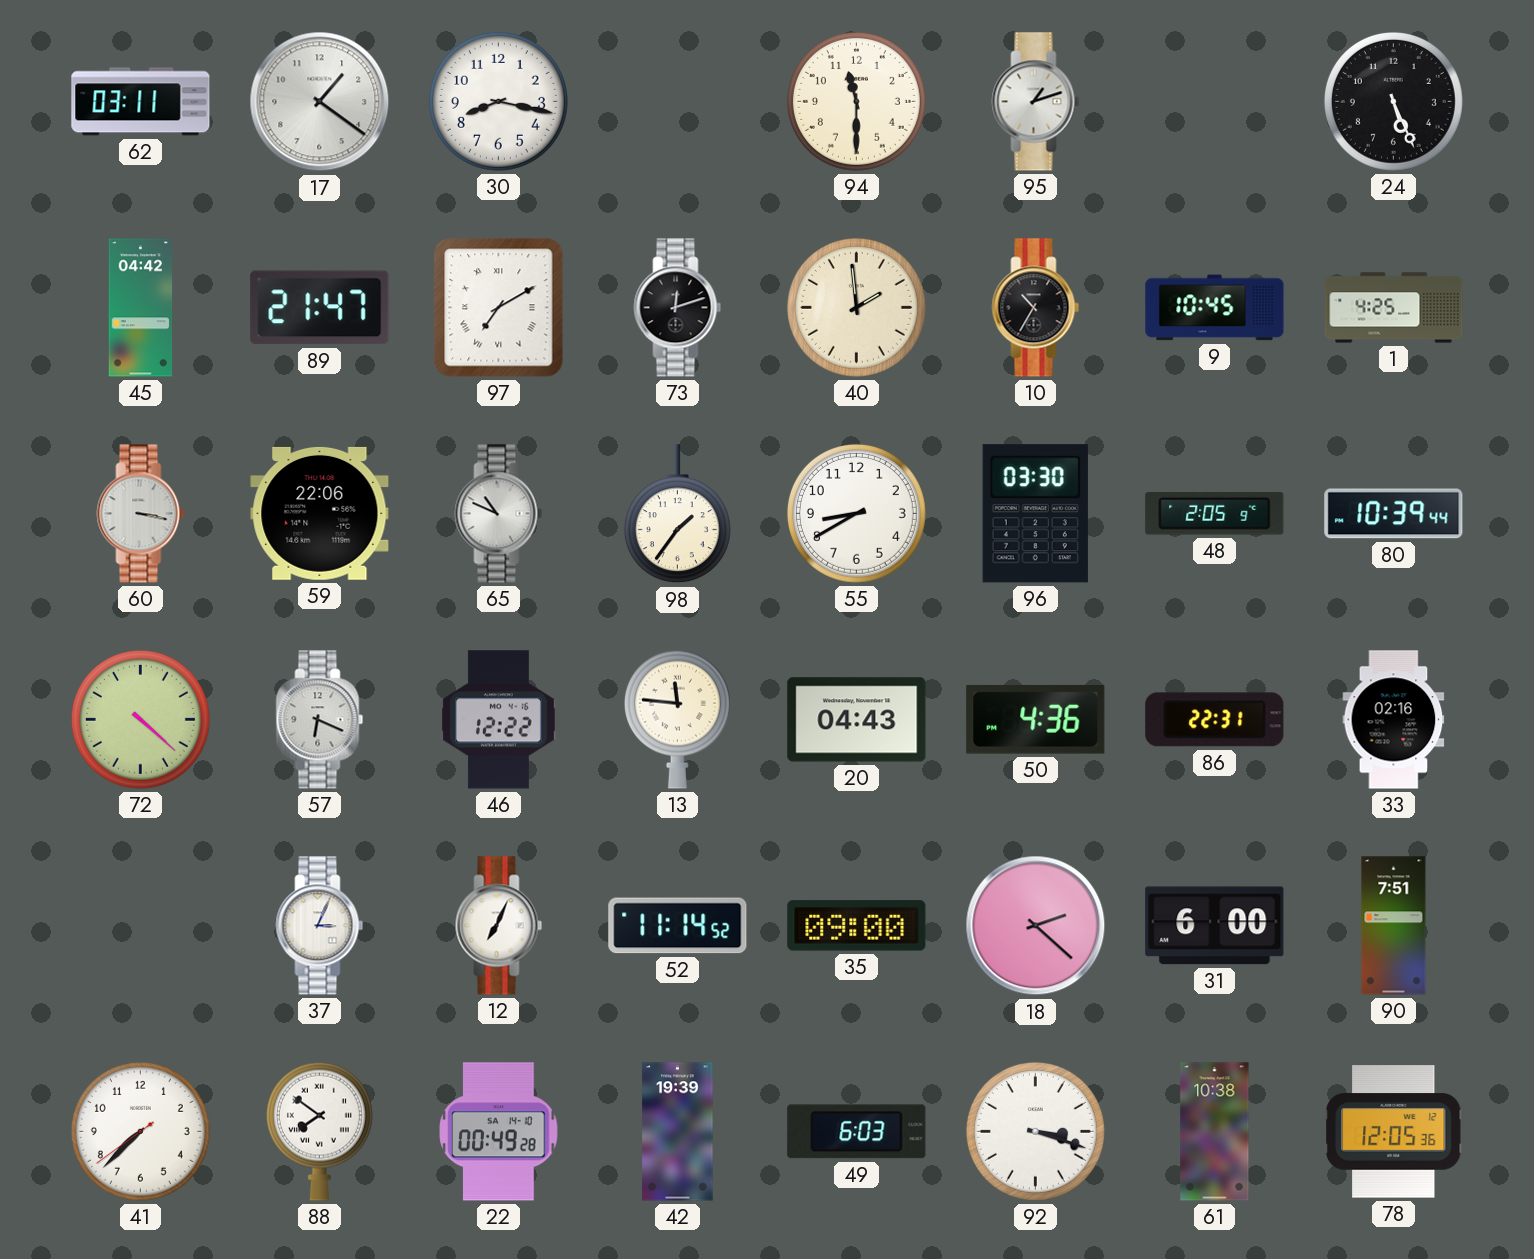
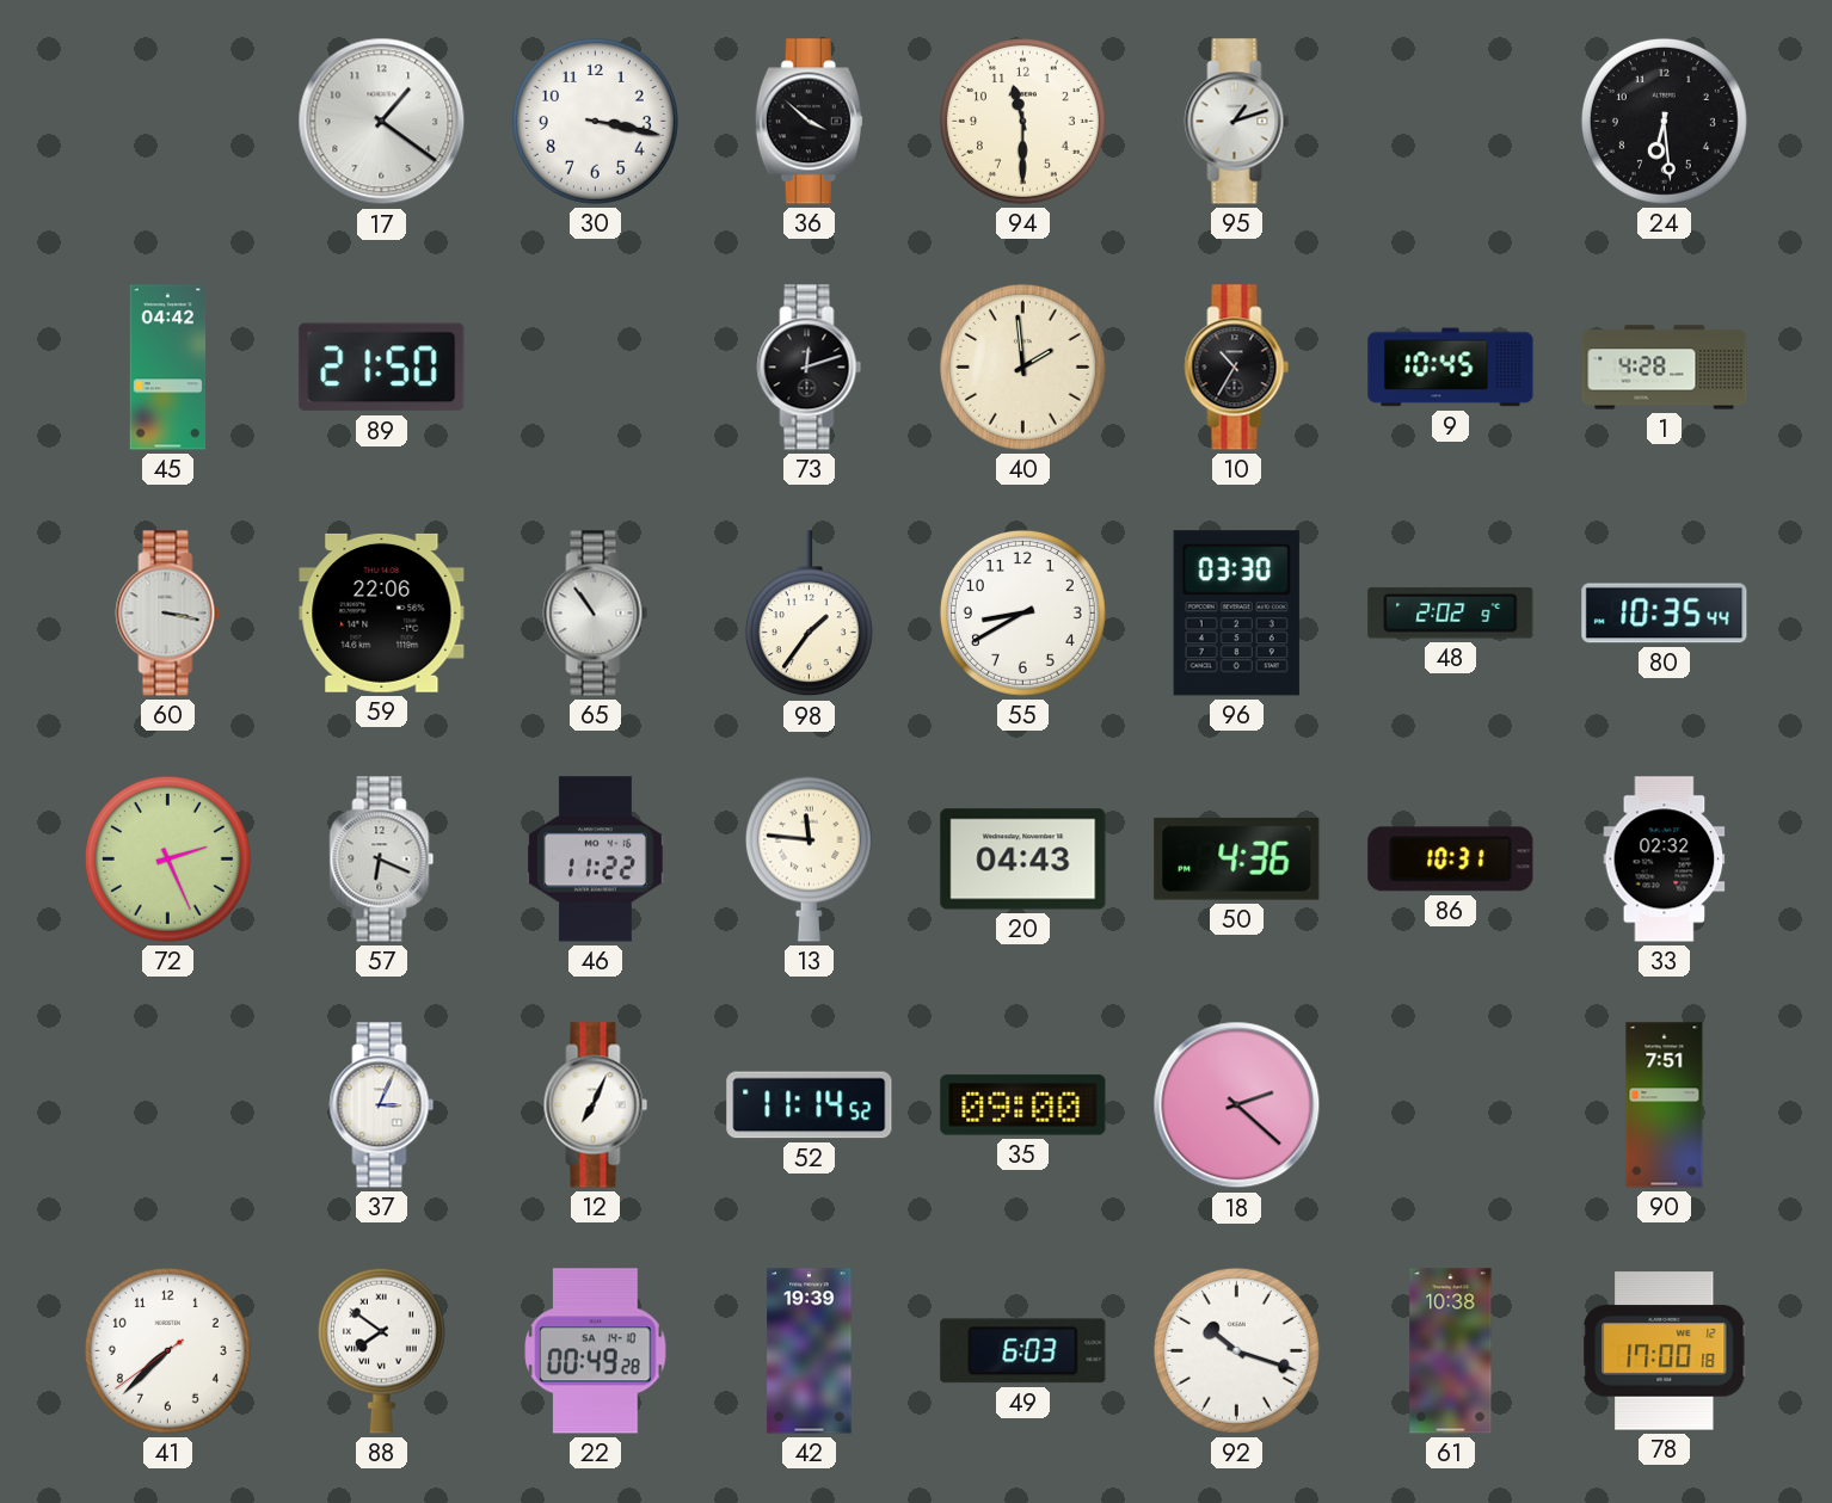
62: 03:11 -> none
30: 8:17 -> 3:17
36: none -> 3:52
24: 5:26 -> 6:29
89: 21:47 -> 21:50
97: 7:10 -> none
1: 4:25 -> 4:28
65: 10:49 -> 10:54
48: 2:05 -> 2:02
80: 10:39 -> 10:35
72: 4:22 -> 2:26
46: 12:22 -> 11:22
86: 22:31 -> 10:31
33: 02:16 -> 02:32
31: 6:00 -> none
92: 3:18 -> 10:18
78: 12:05 -> 17:00
